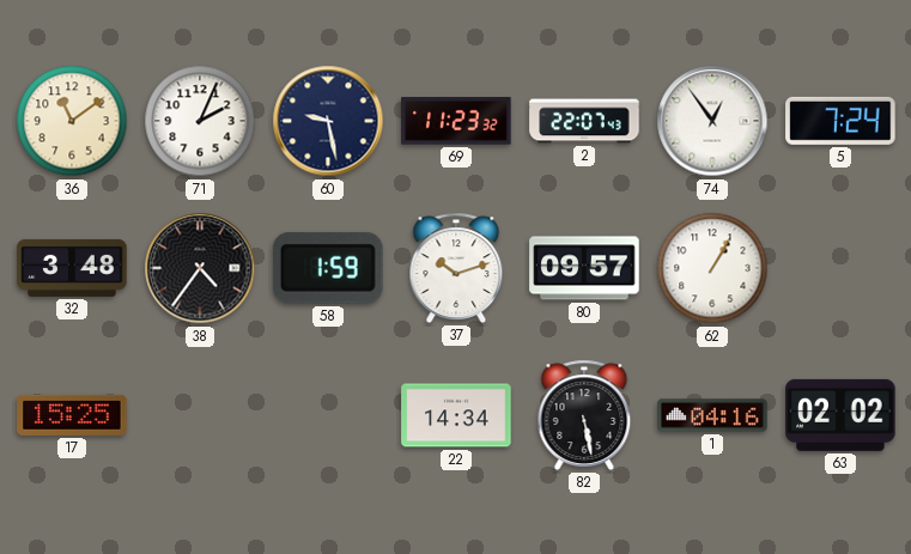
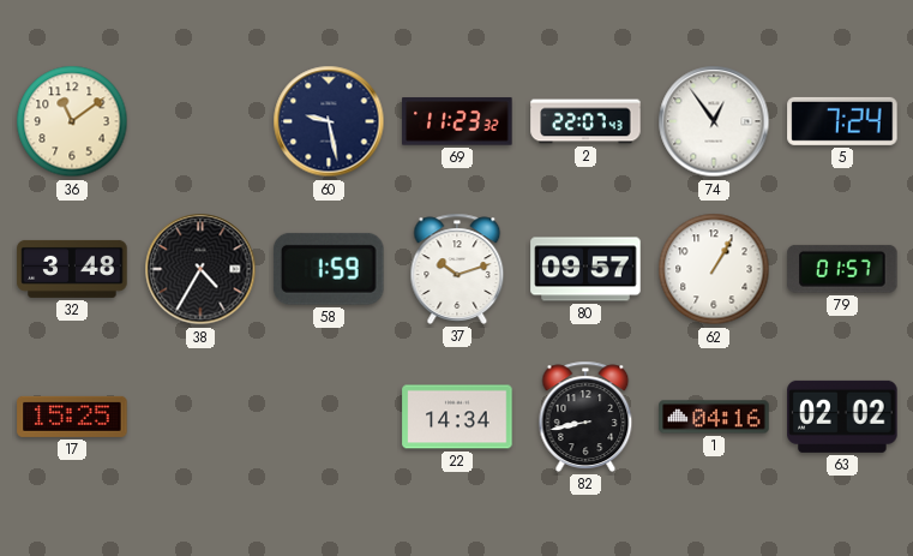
71: 2:04 -> none
38: 4:36 -> 4:35
79: none -> 01:57
82: 5:28 -> 8:43
